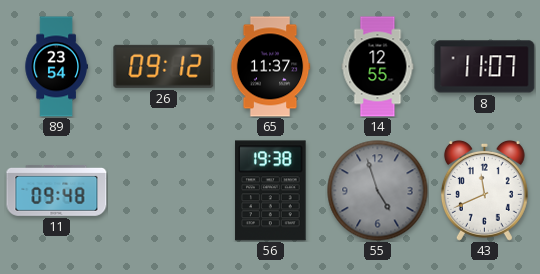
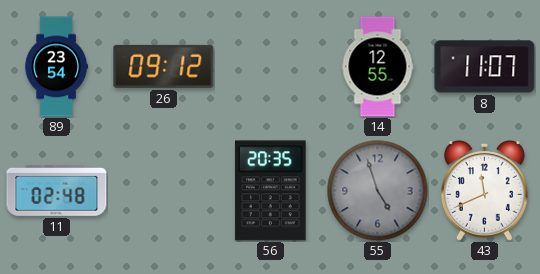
65: 11:37 -> none
11: 09:48 -> 02:48
56: 19:38 -> 20:35
